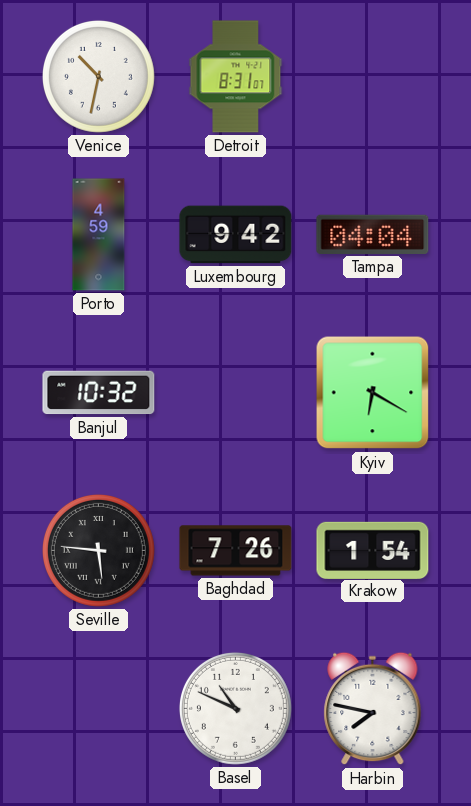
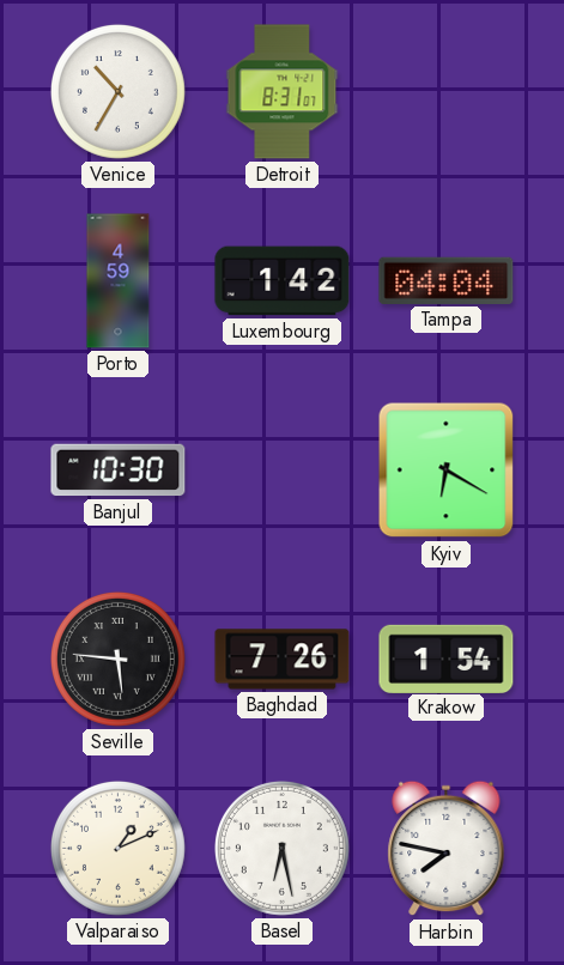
Venice: 10:32 -> 10:35
Luxembourg: 9:42 -> 1:42
Banjul: 10:32 -> 10:30
Valparaiso: none -> 1:11
Basel: 10:49 -> 6:28
